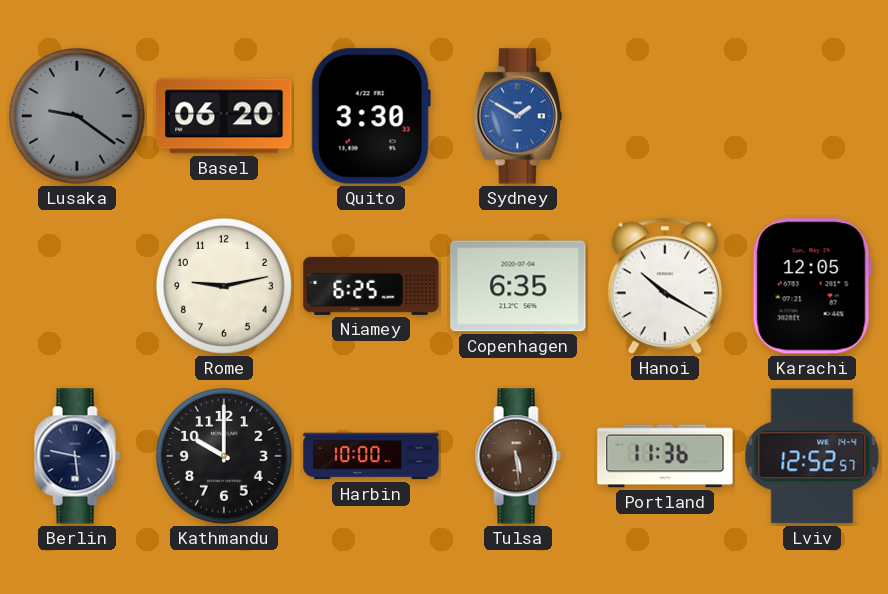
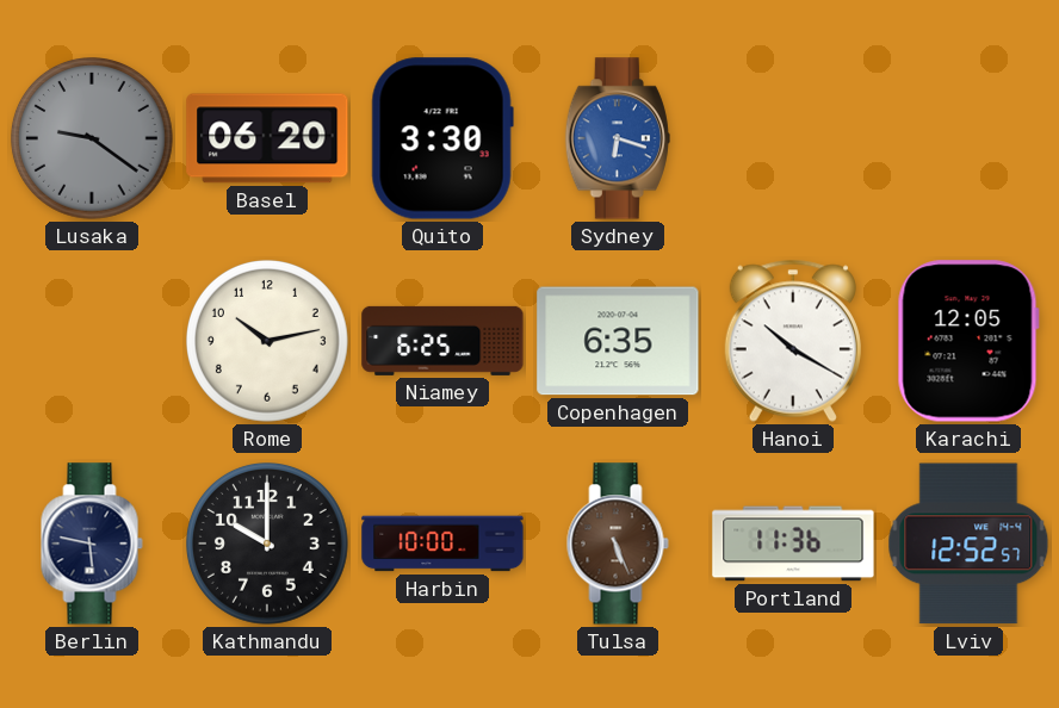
Sydney: 1:50 -> 6:18
Rome: 9:13 -> 10:13
Tulsa: 5:29 -> 5:26
